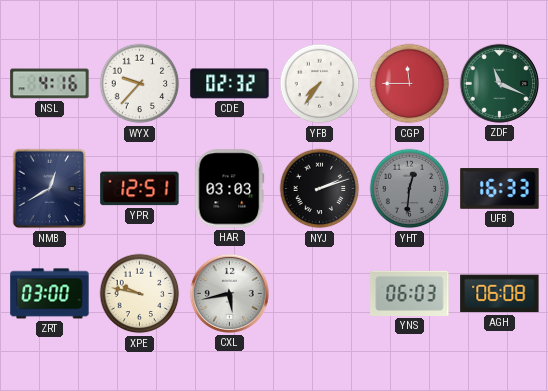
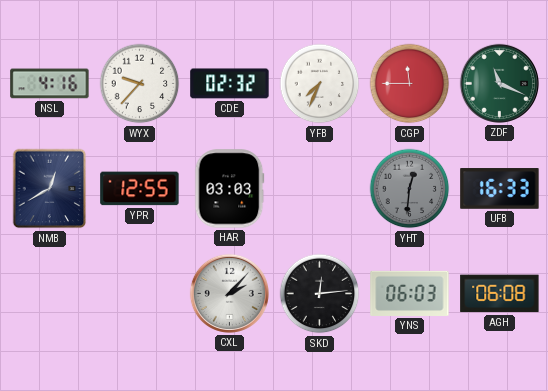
YFB: 7:36 -> 7:34
YPR: 12:51 -> 12:55
NYJ: 2:12 -> none
ZRT: 03:00 -> none
XPE: 9:47 -> none
CXL: 5:43 -> 2:07
SKD: none -> 12:14
